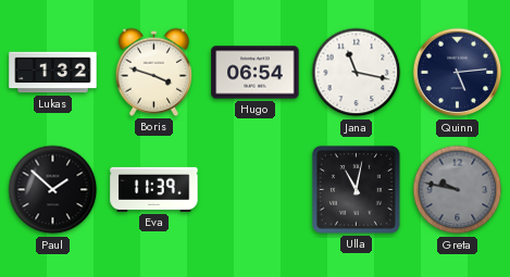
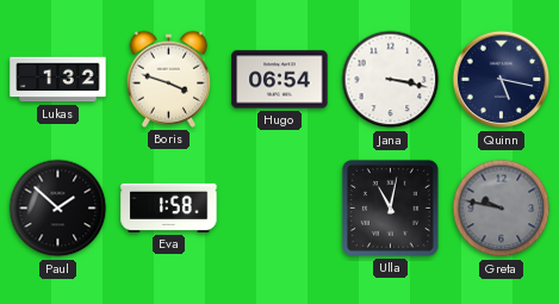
Jana: 11:17 -> 3:17
Quinn: 5:14 -> 5:17
Eva: 11:39 -> 1:58
